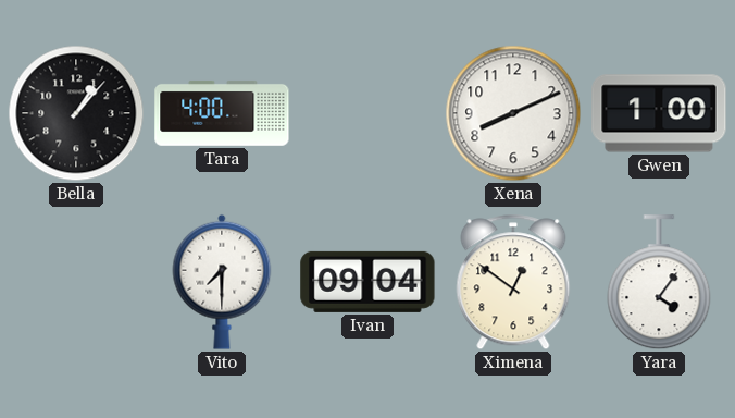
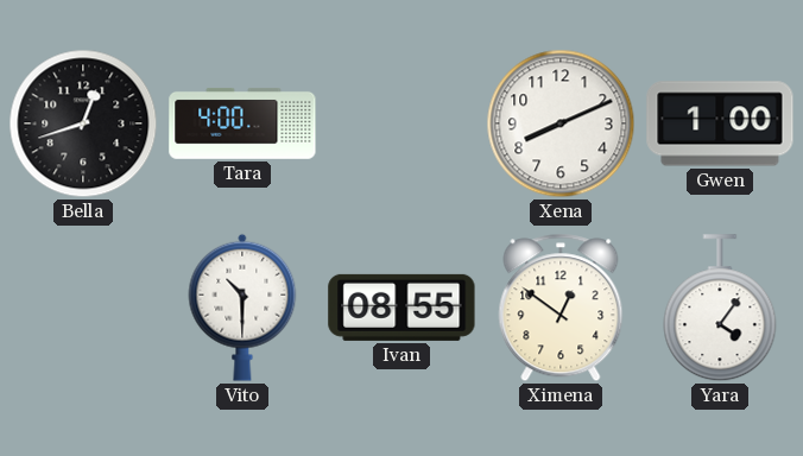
Bella: 1:07 -> 12:42
Vito: 7:30 -> 10:30
Ivan: 09:04 -> 08:55
